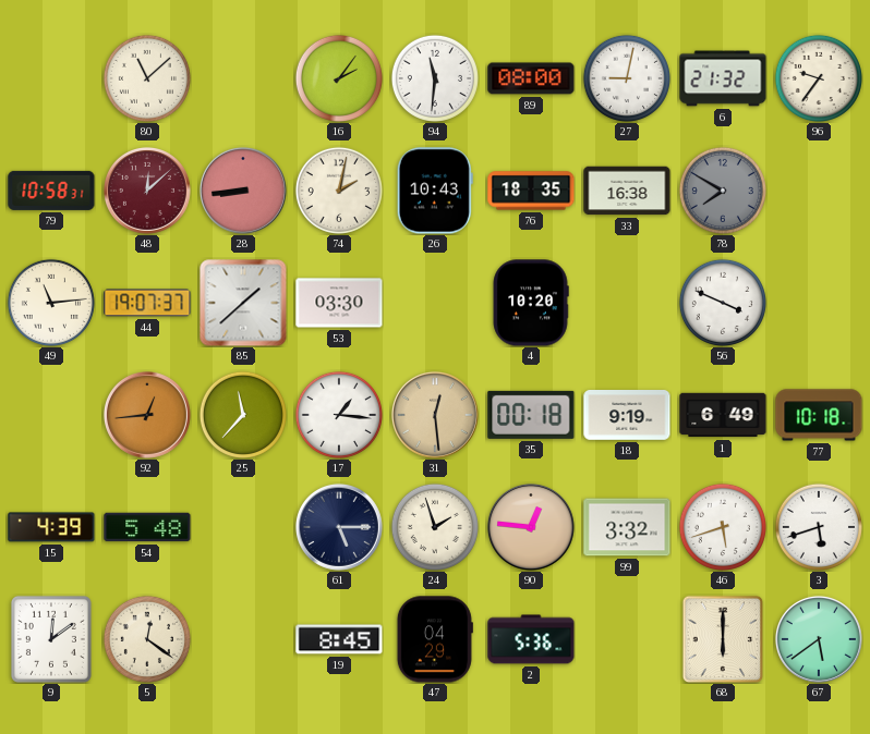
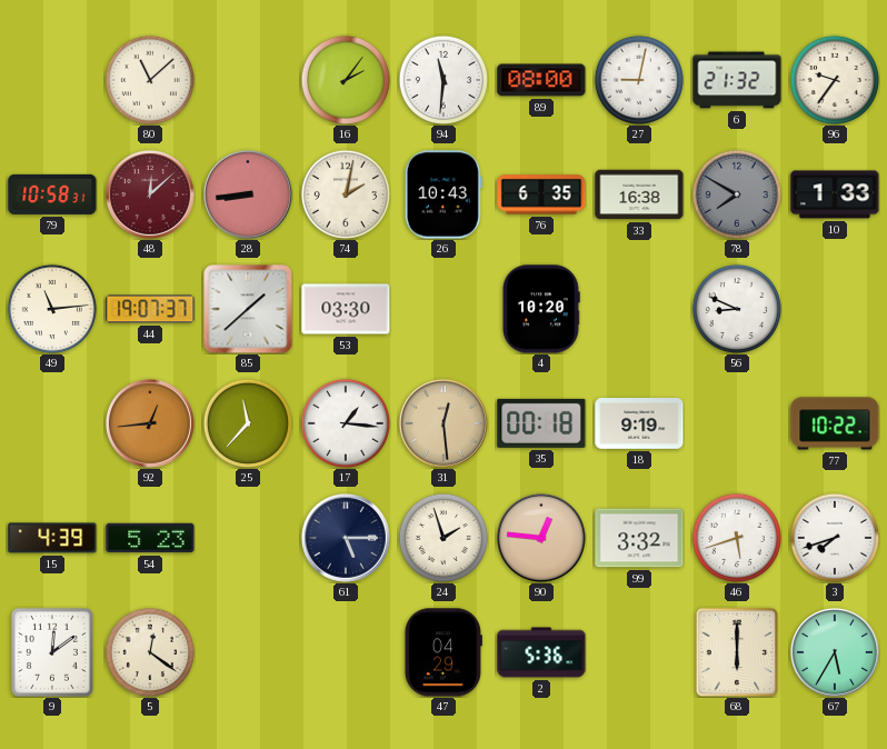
76: 18:35 -> 6:35
10: none -> 1:33
56: 3:49 -> 8:49
1: 6:49 -> none
77: 10:18 -> 10:22
54: 5:48 -> 5:23
3: 5:42 -> 7:42
19: 8:45 -> none
67: 5:39 -> 5:35
